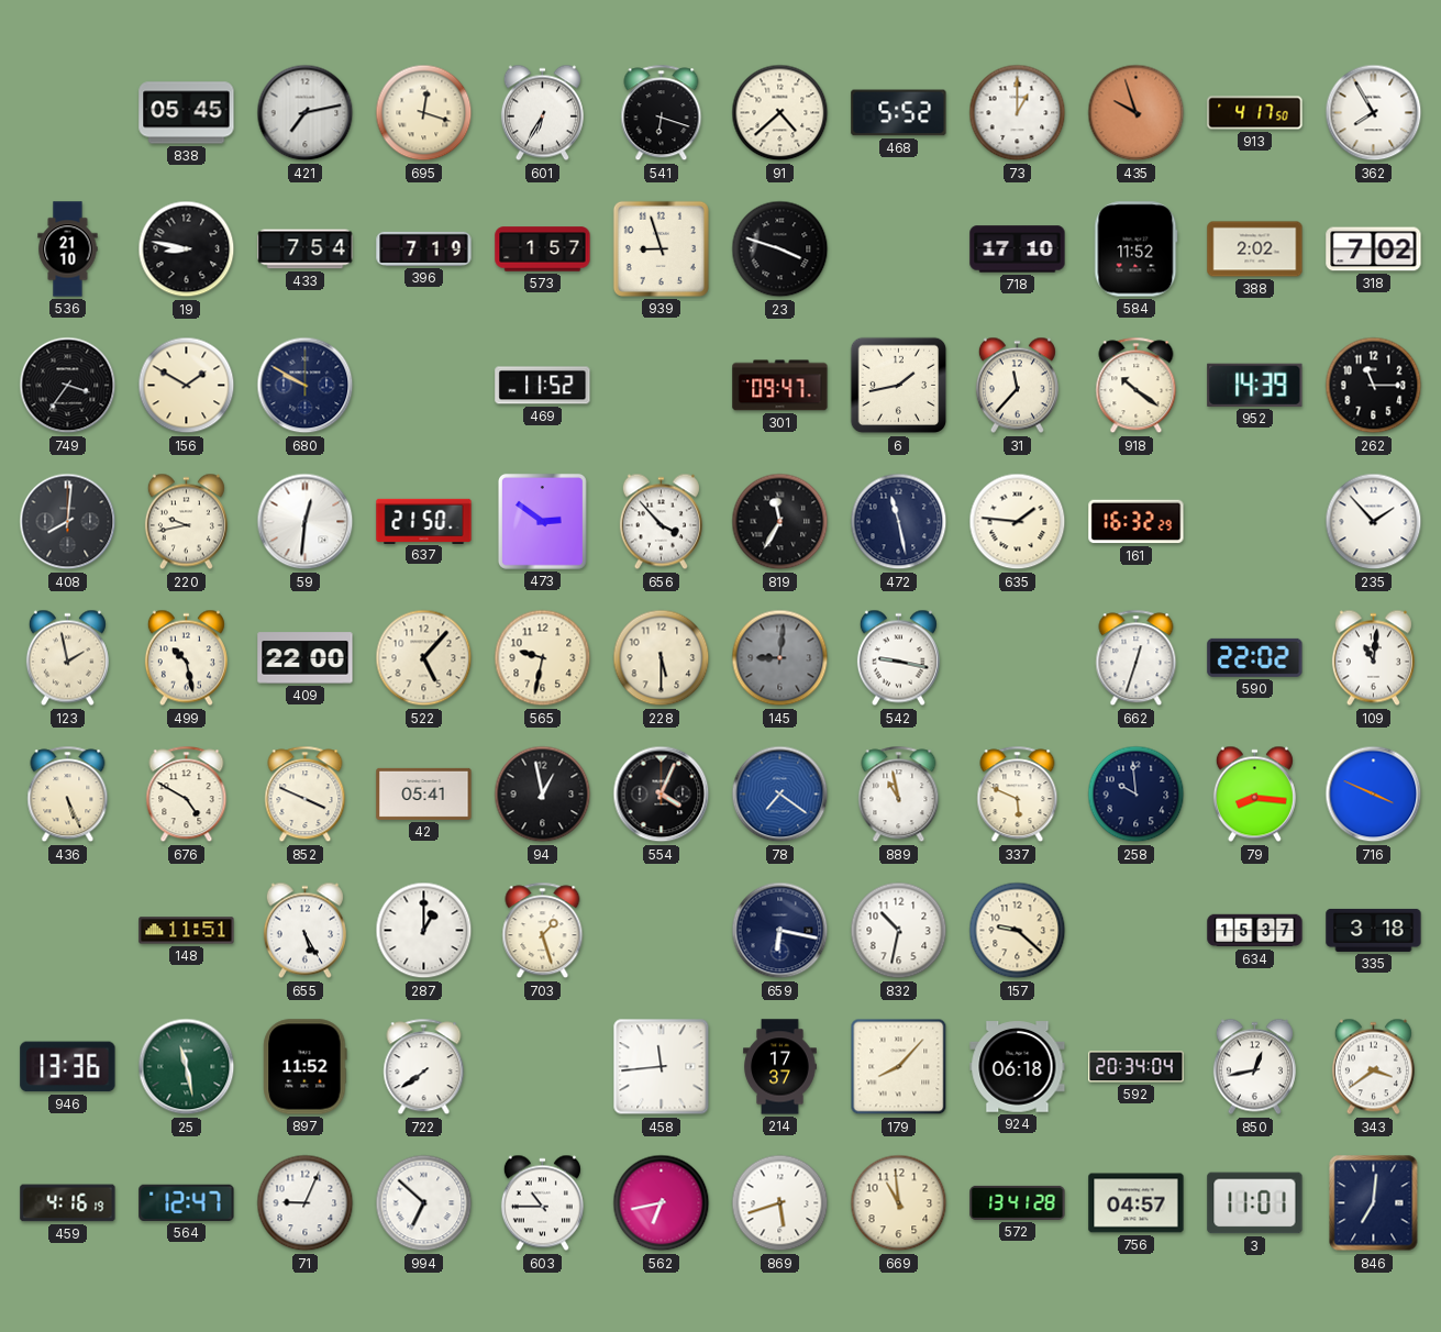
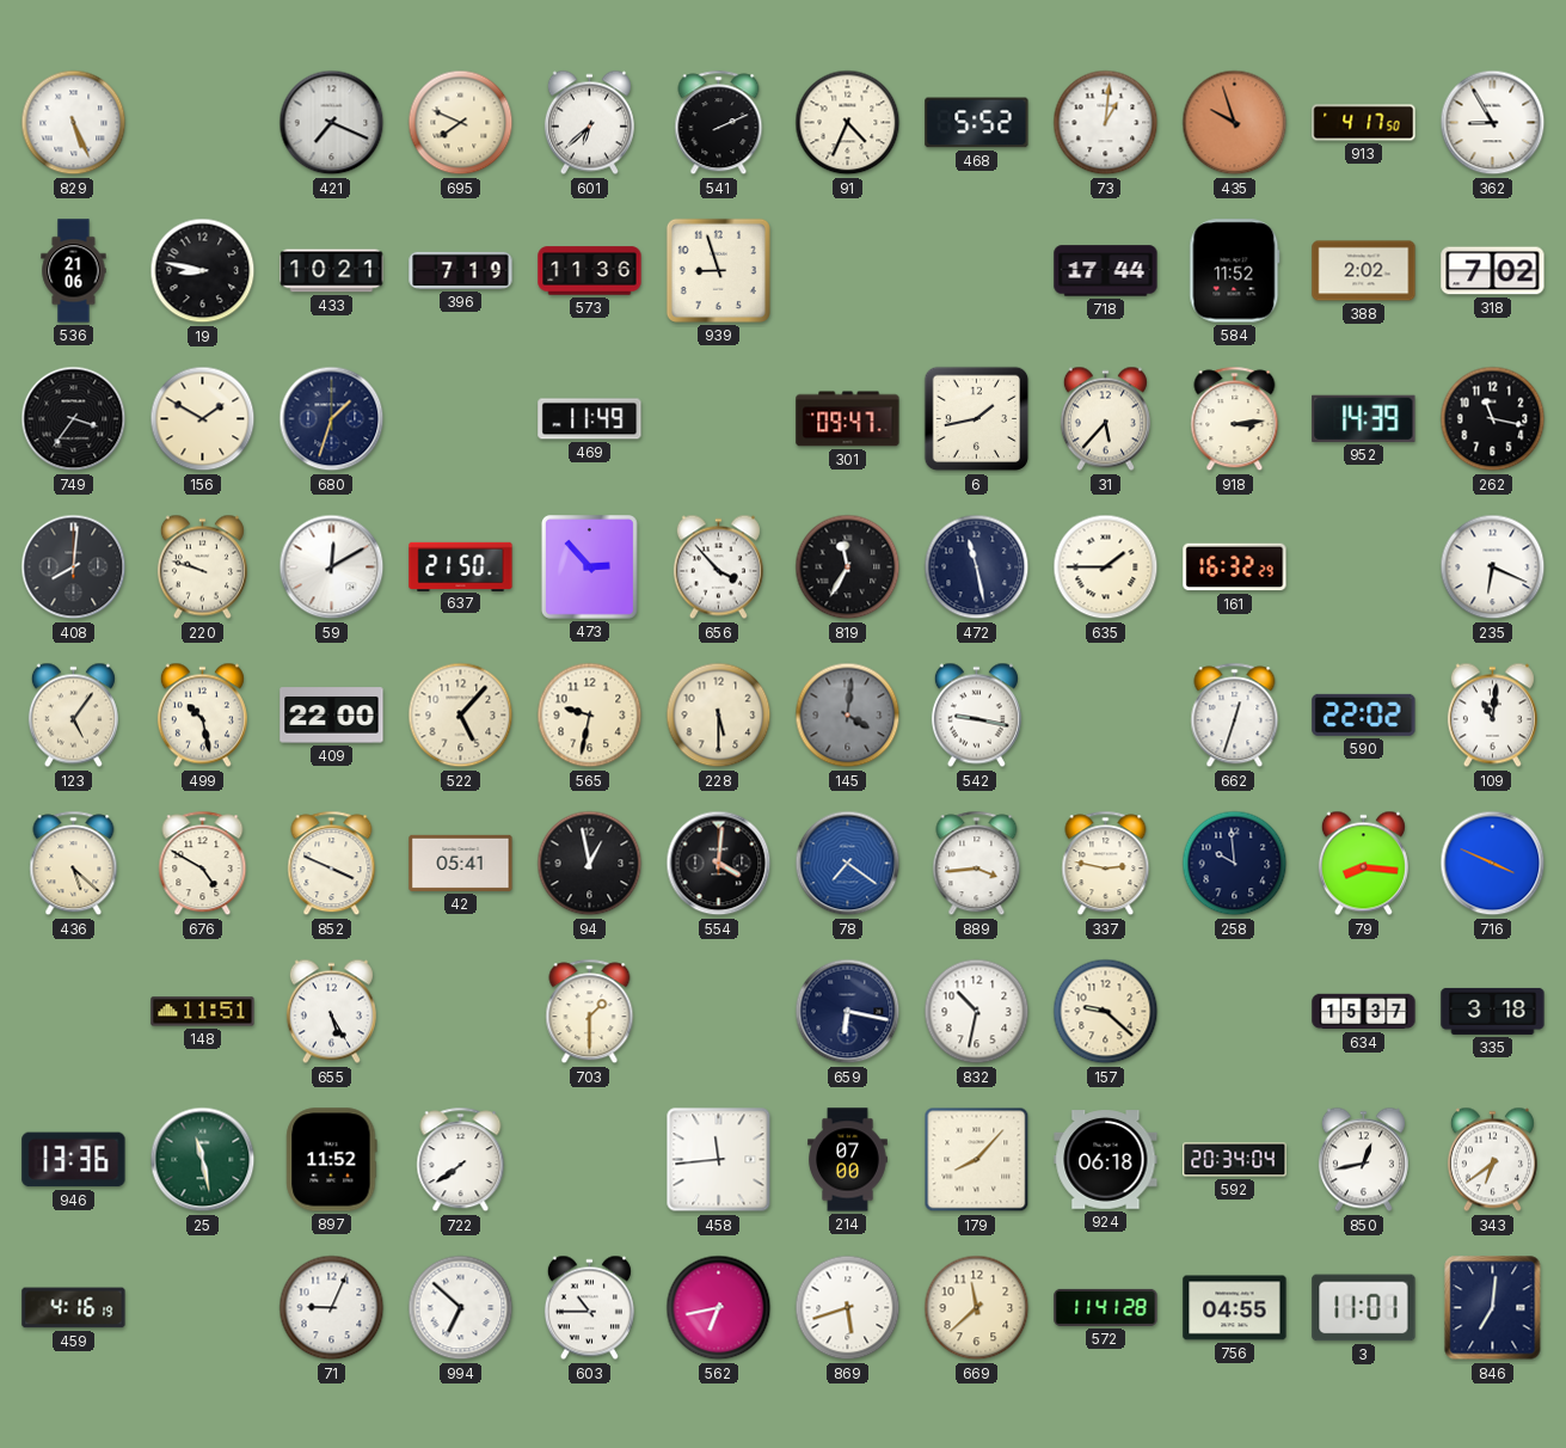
829: none -> 5:26
838: 05:45 -> none
421: 7:13 -> 7:19
695: 12:18 -> 7:49
601: 6:35 -> 6:38
541: 6:18 -> 2:11
91: 4:38 -> 4:34
73: 1:00 -> 1:01
362: 7:55 -> 8:55
536: 21:10 -> 21:06
433: 7:54 -> 10:21
573: 1:57 -> 11:36
23: 3:48 -> none
718: 17:10 -> 17:44
680: 9:50 -> 1:33
469: 11:52 -> 11:49
31: 11:37 -> 5:37
918: 10:21 -> 3:14
262: 11:15 -> 11:17
220: 9:43 -> 9:48
59: 12:31 -> 12:10
473: 2:51 -> 2:53
635: 1:46 -> 1:45
235: 1:53 -> 6:19
123: 1:58 -> 5:06
145: 9:01 -> 4:01
436: 5:26 -> 5:22
554: 4:04 -> 4:01
889: 10:58 -> 3:44
337: 5:49 -> 2:47
287: 1:00 -> none
703: 1:27 -> 1:30
214: 17:37 -> 07:00
343: 3:39 -> 6:39
564: 12:47 -> none
669: 10:59 -> 11:38
572: 13:41 -> 11:41
756: 04:57 -> 04:55
